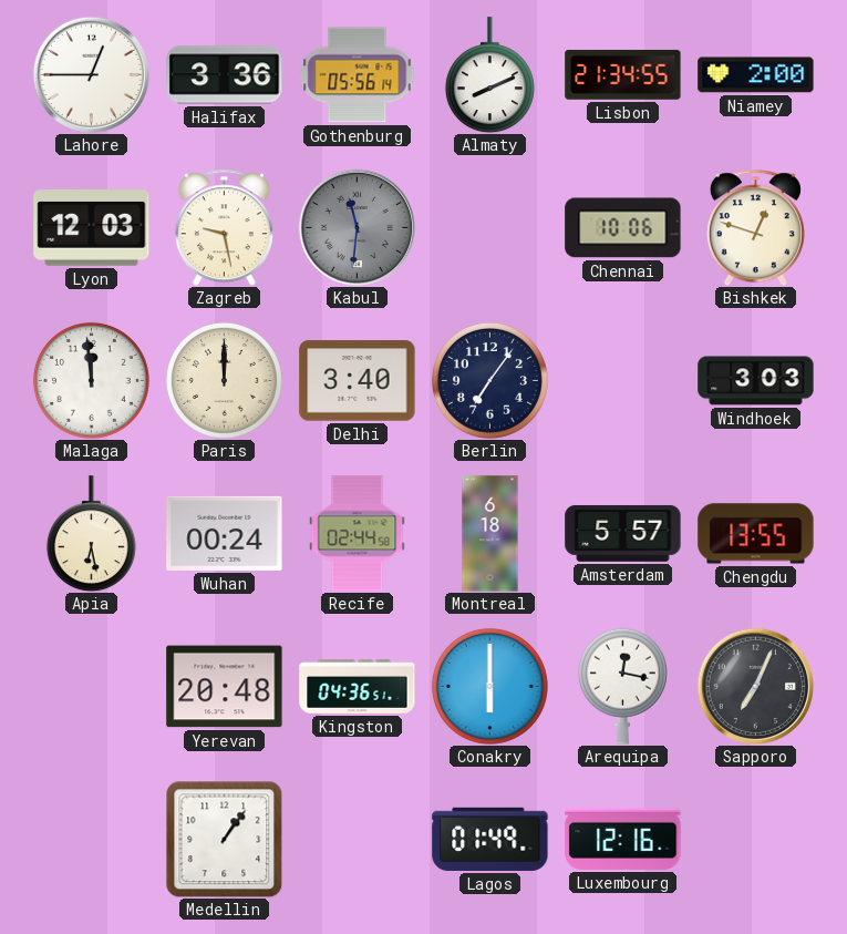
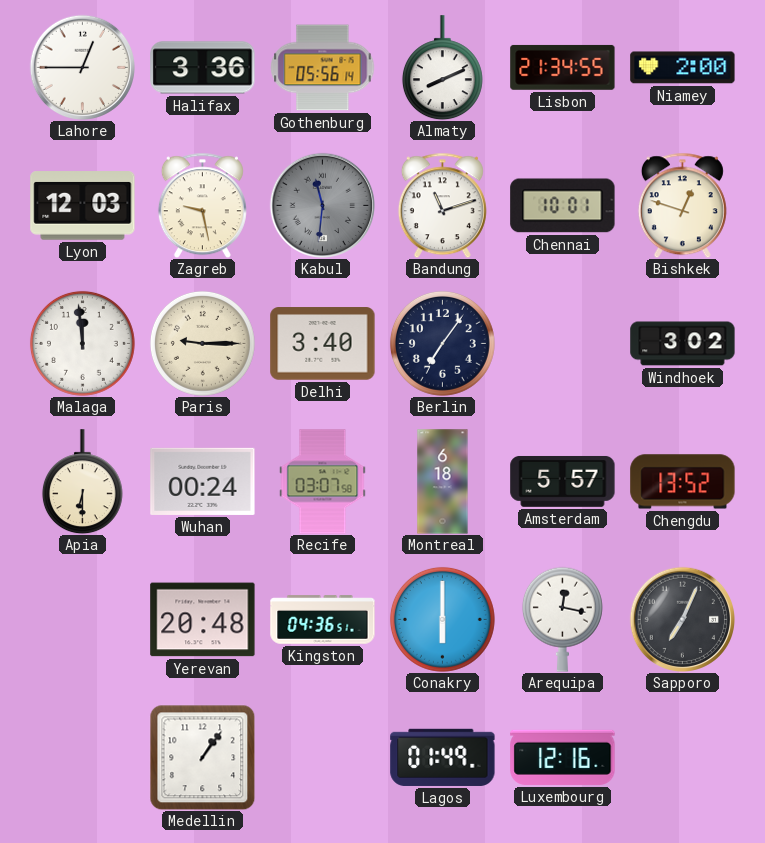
Bandung: none -> 11:12
Chennai: 10:06 -> 10:01
Paris: 12:00 -> 9:15
Windhoek: 3:03 -> 3:02
Apia: 6:28 -> 6:30
Recife: 02:44 -> 03:07
Chengdu: 13:55 -> 13:52
